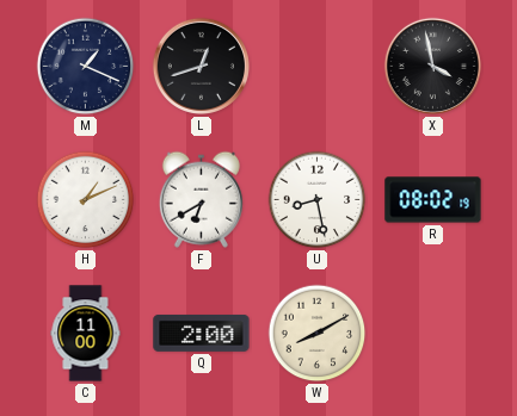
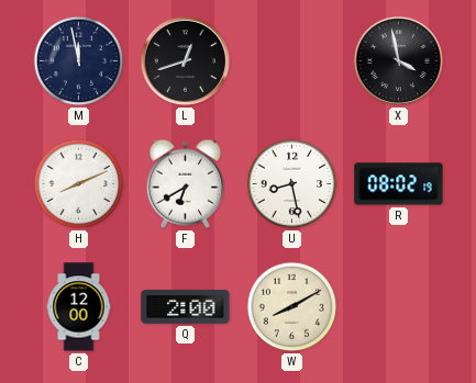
M: 1:19 -> 11:58
H: 1:11 -> 8:11
C: 11:00 -> 12:00
